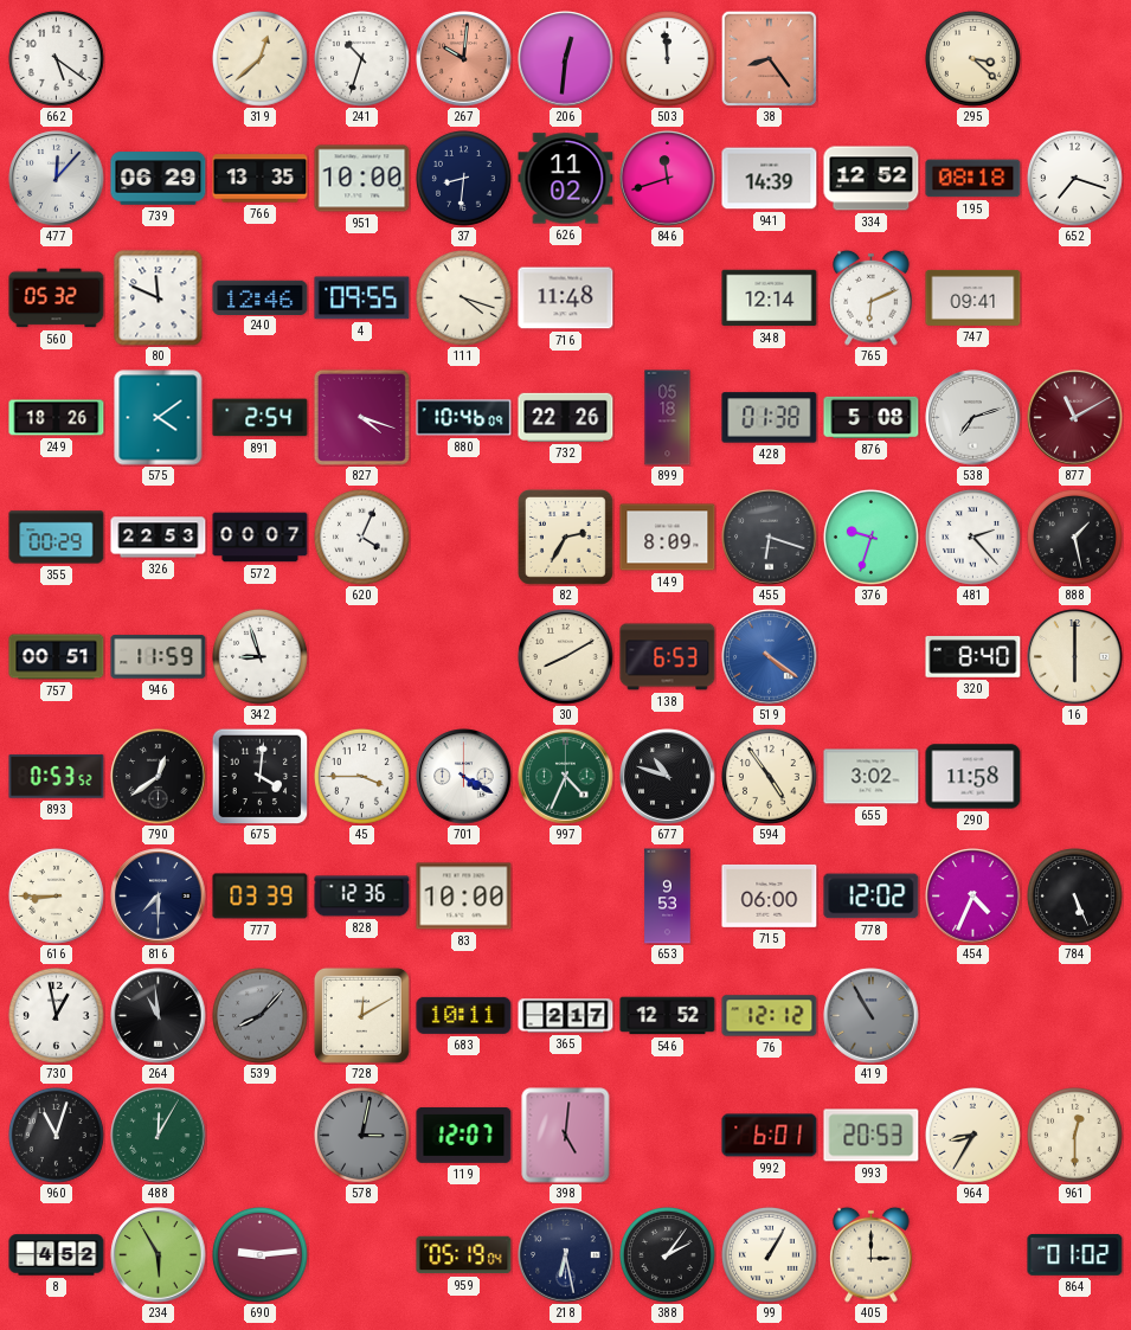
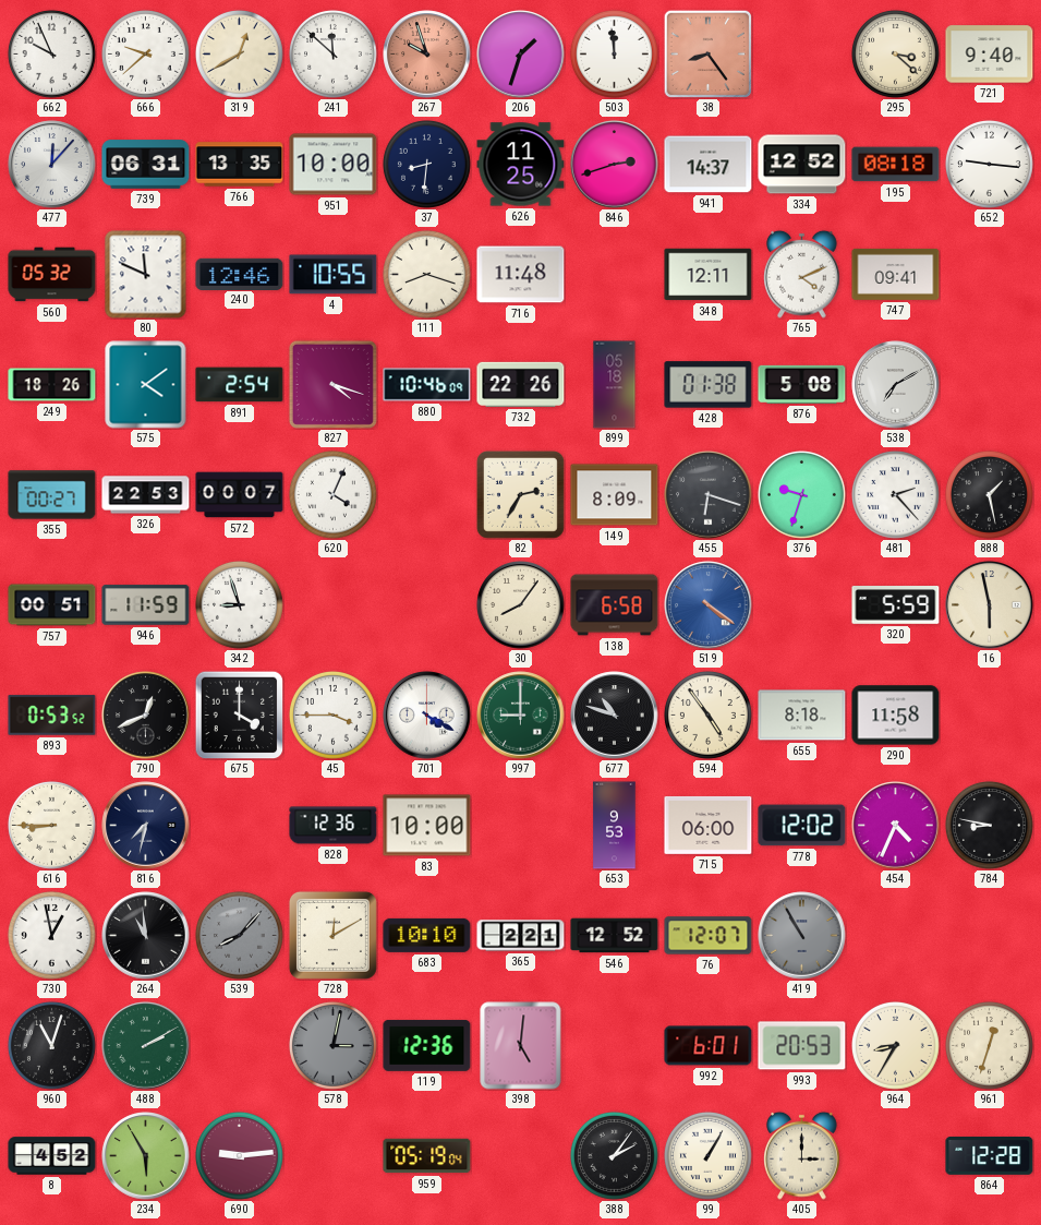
662: 5:21 -> 9:56
666: none -> 9:38
319: 12:38 -> 12:40
241: 10:33 -> 11:52
267: 10:01 -> 9:57
206: 12:31 -> 1:33
721: none -> 9:40
739: 06:29 -> 06:31
626: 11:02 -> 11:25
846: 11:42 -> 2:42
941: 14:39 -> 14:37
652: 7:18 -> 9:16
4: 09:55 -> 10:55
111: 4:18 -> 8:18
348: 12:14 -> 12:11
765: 6:11 -> 4:11
538: 7:12 -> 7:10
877: 11:10 -> none
355: 00:29 -> 00:27
30: 8:10 -> 8:06
138: 6:53 -> 6:58
320: 8:40 -> 5:59
16: 6:00 -> 5:58
790: 12:39 -> 12:41
675: 4:01 -> 4:00
997: 4:34 -> 9:00
655: 3:02 -> 8:18
816: 7:30 -> 7:32
777: 03:39 -> none
784: 5:26 -> 8:47
683: 10:11 -> 10:10
365: 2:17 -> 2:21
76: 12:12 -> 12:07
488: 12:05 -> 2:10
119: 12:07 -> 12:36
961: 12:30 -> 12:33
218: 6:28 -> none
864: 01:02 -> 12:28
